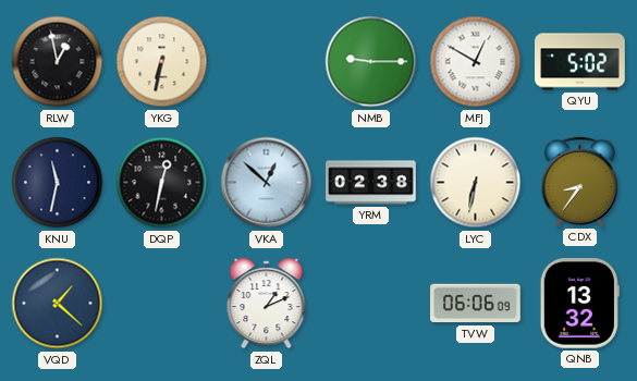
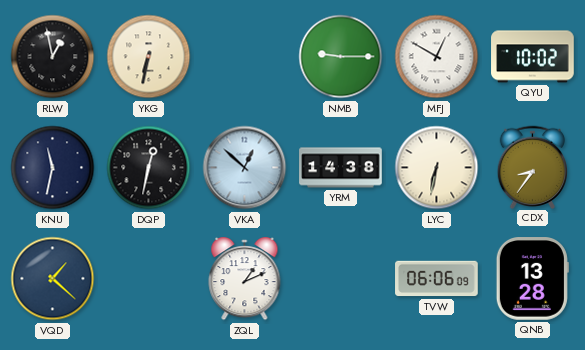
QYU: 5:02 -> 10:02
YRM: 02:38 -> 14:38
QNB: 13:32 -> 13:28
